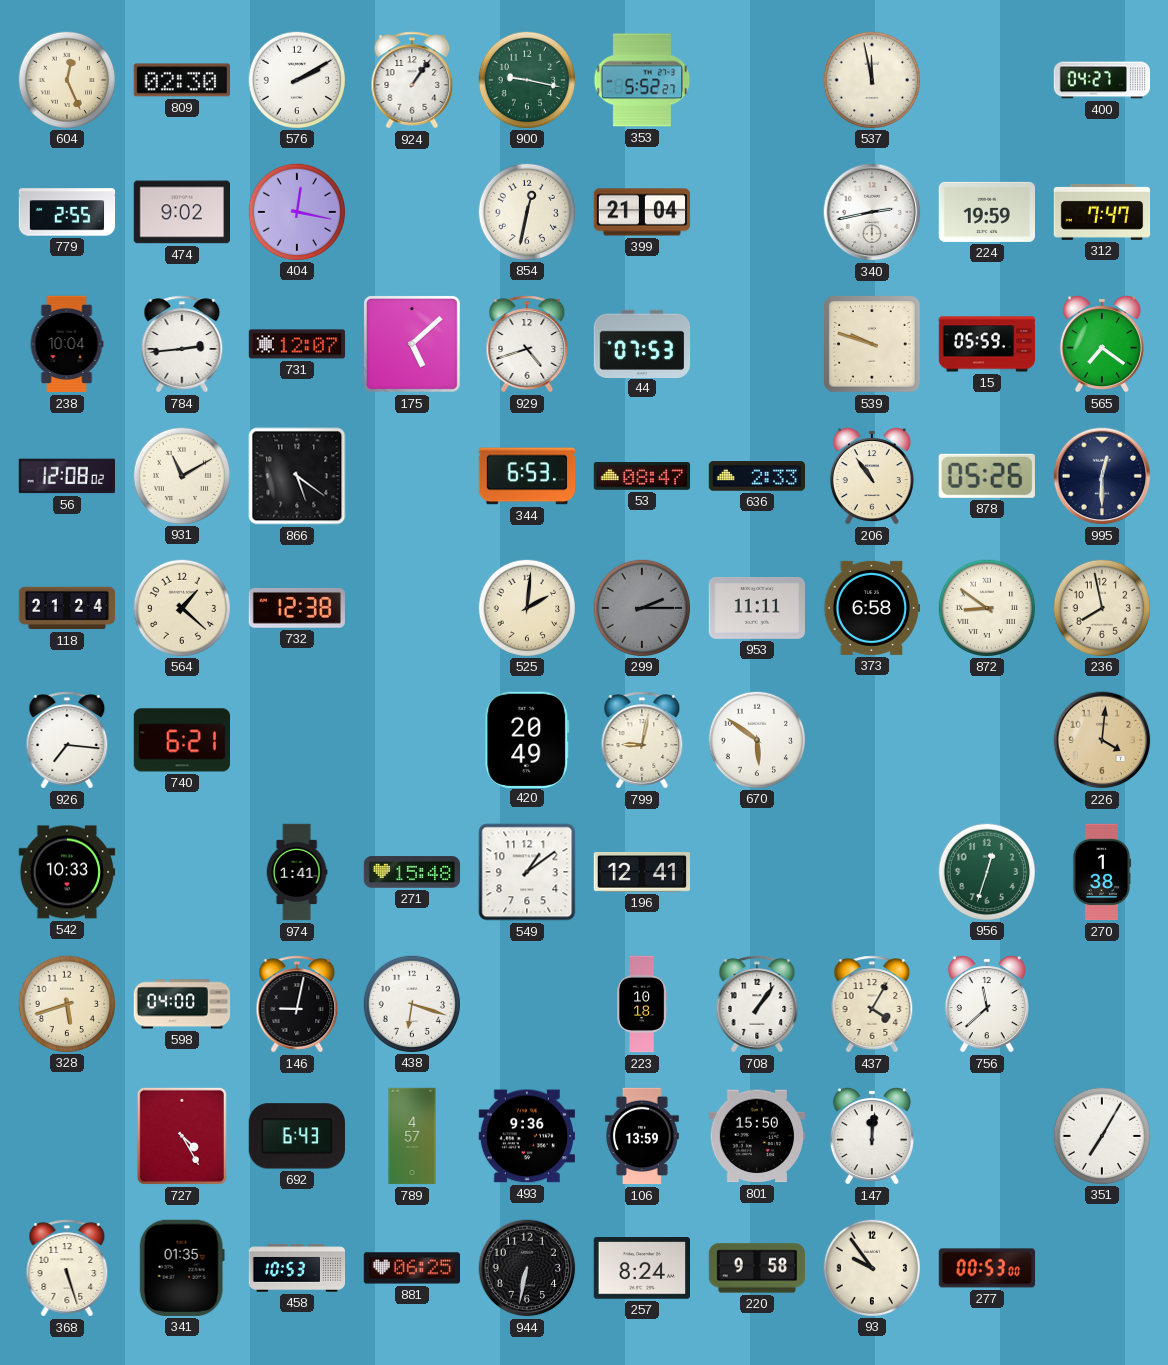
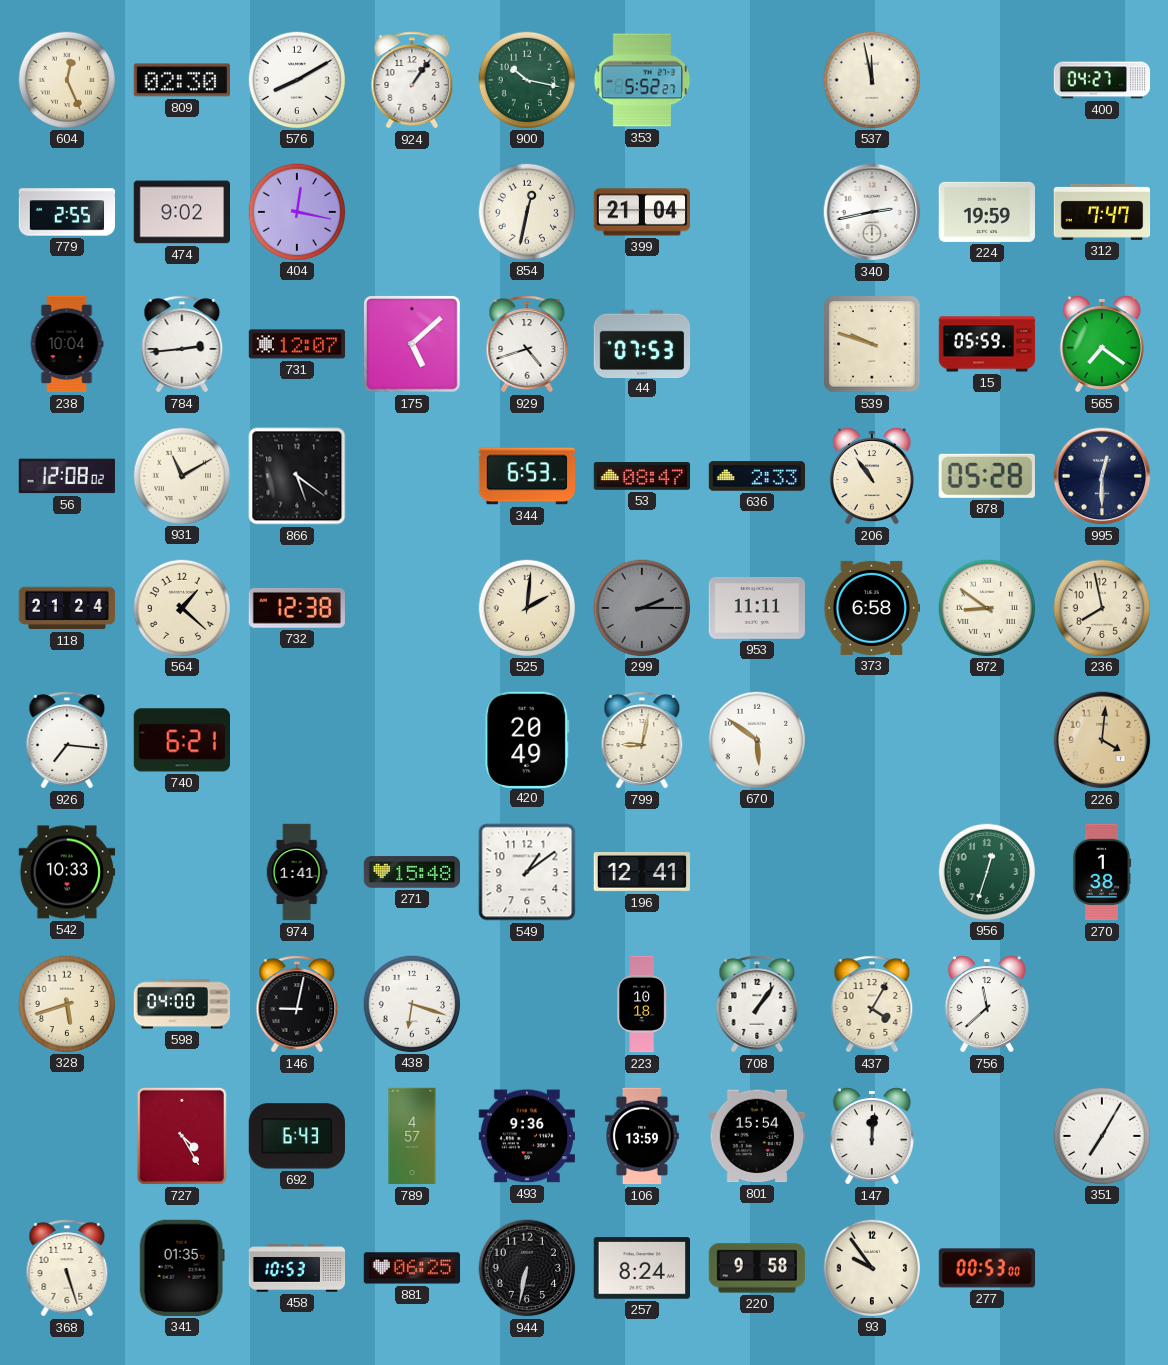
576: 2:10 -> 8:10
900: 9:17 -> 10:17
878: 05:26 -> 05:28
801: 15:50 -> 15:54
